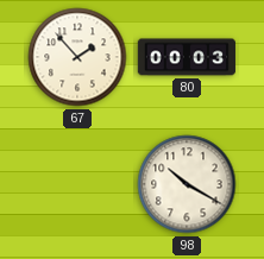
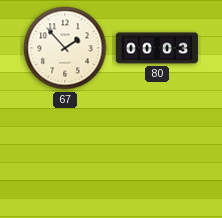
98: 10:20 -> none
